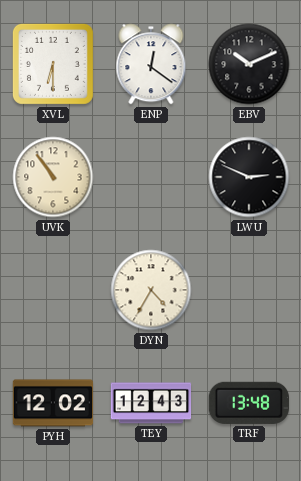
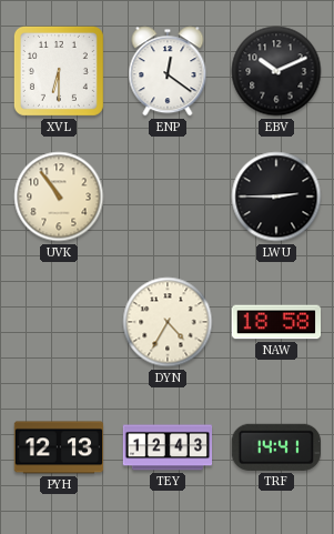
LWU: 2:49 -> 2:45
NAW: none -> 18:58
PYH: 12:02 -> 12:13
TRF: 13:48 -> 14:41
